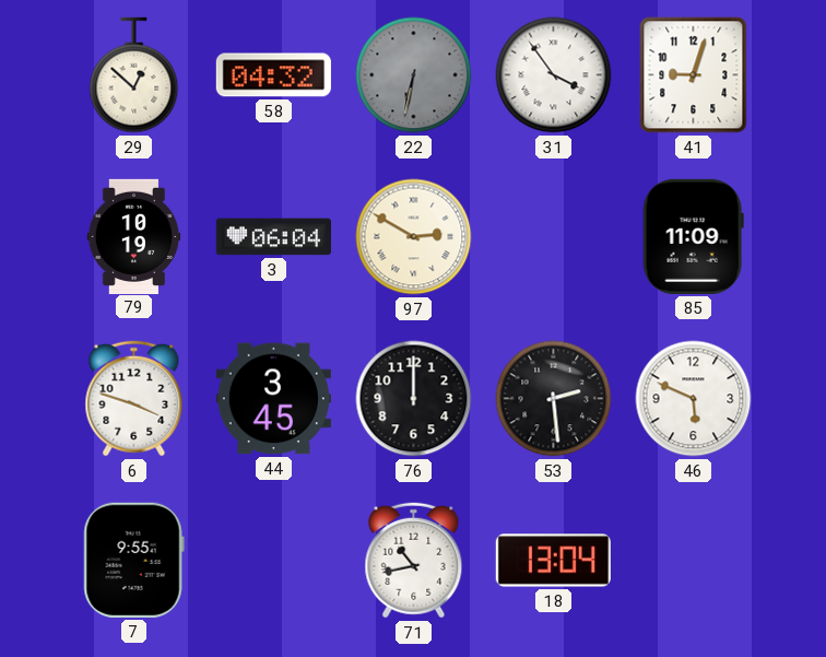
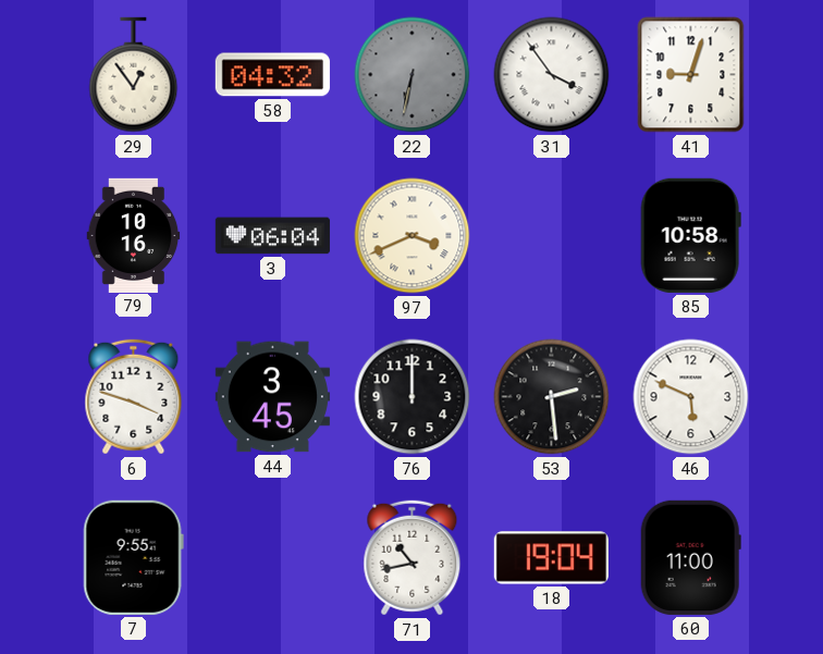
29: 12:52 -> 12:54
79: 10:19 -> 10:16
97: 2:50 -> 3:41
85: 11:09 -> 10:58
18: 13:04 -> 19:04
60: none -> 11:00
